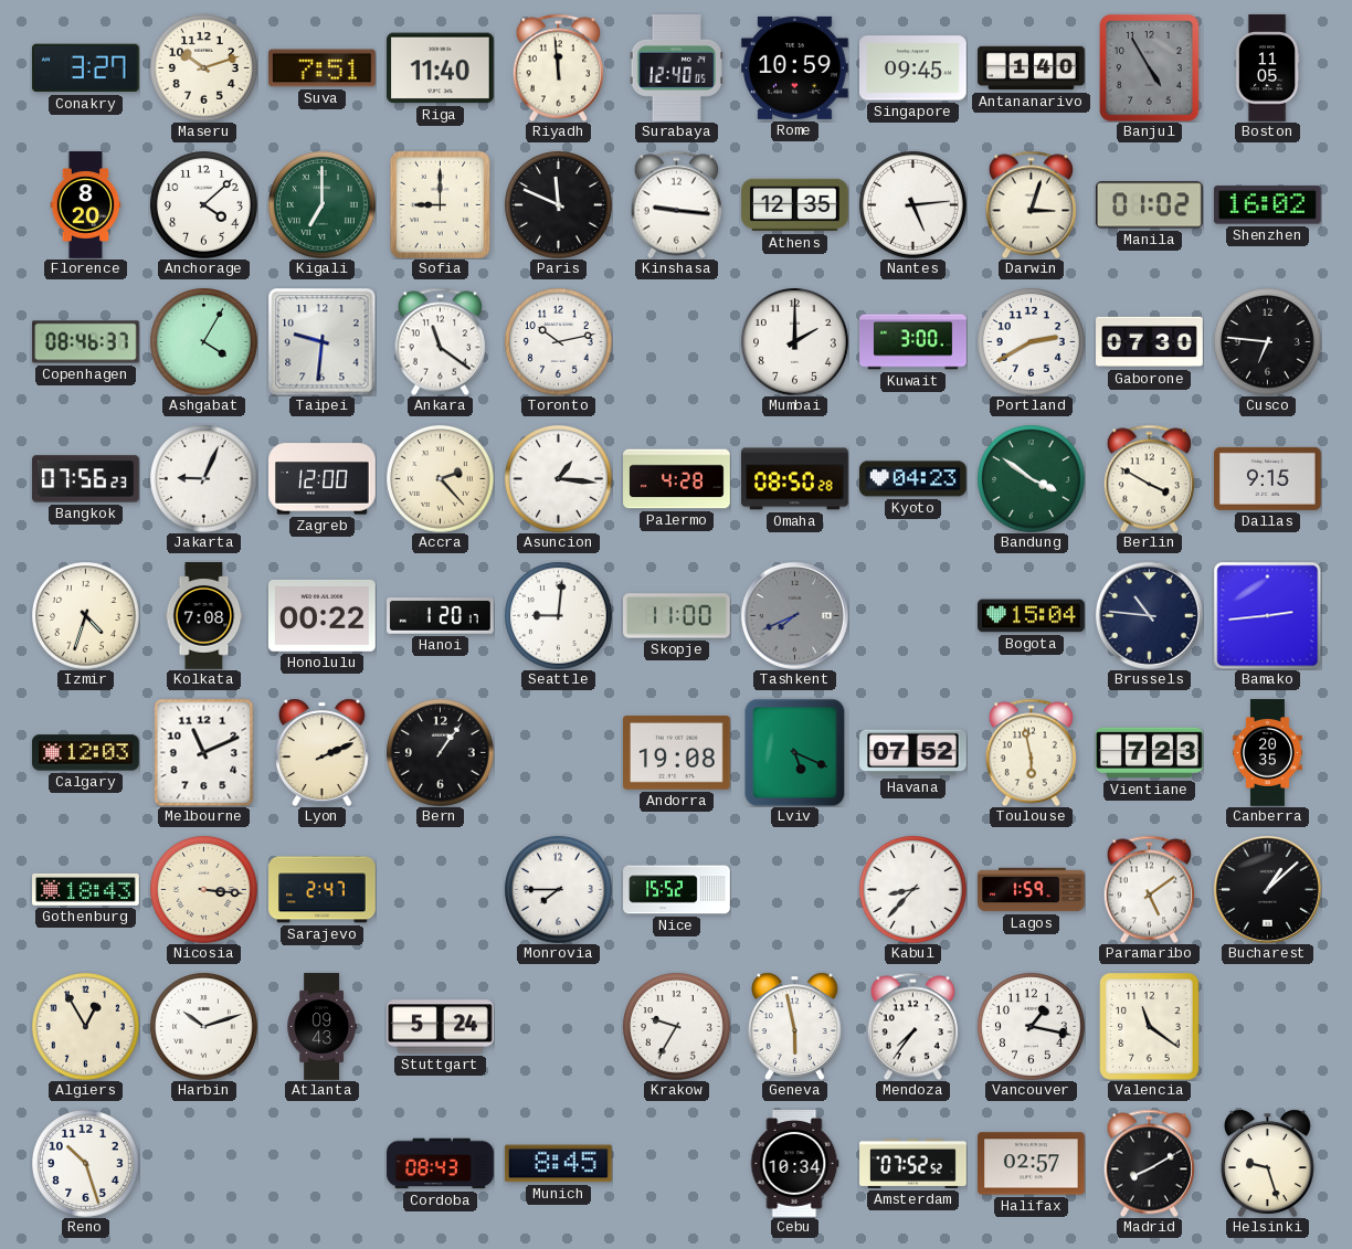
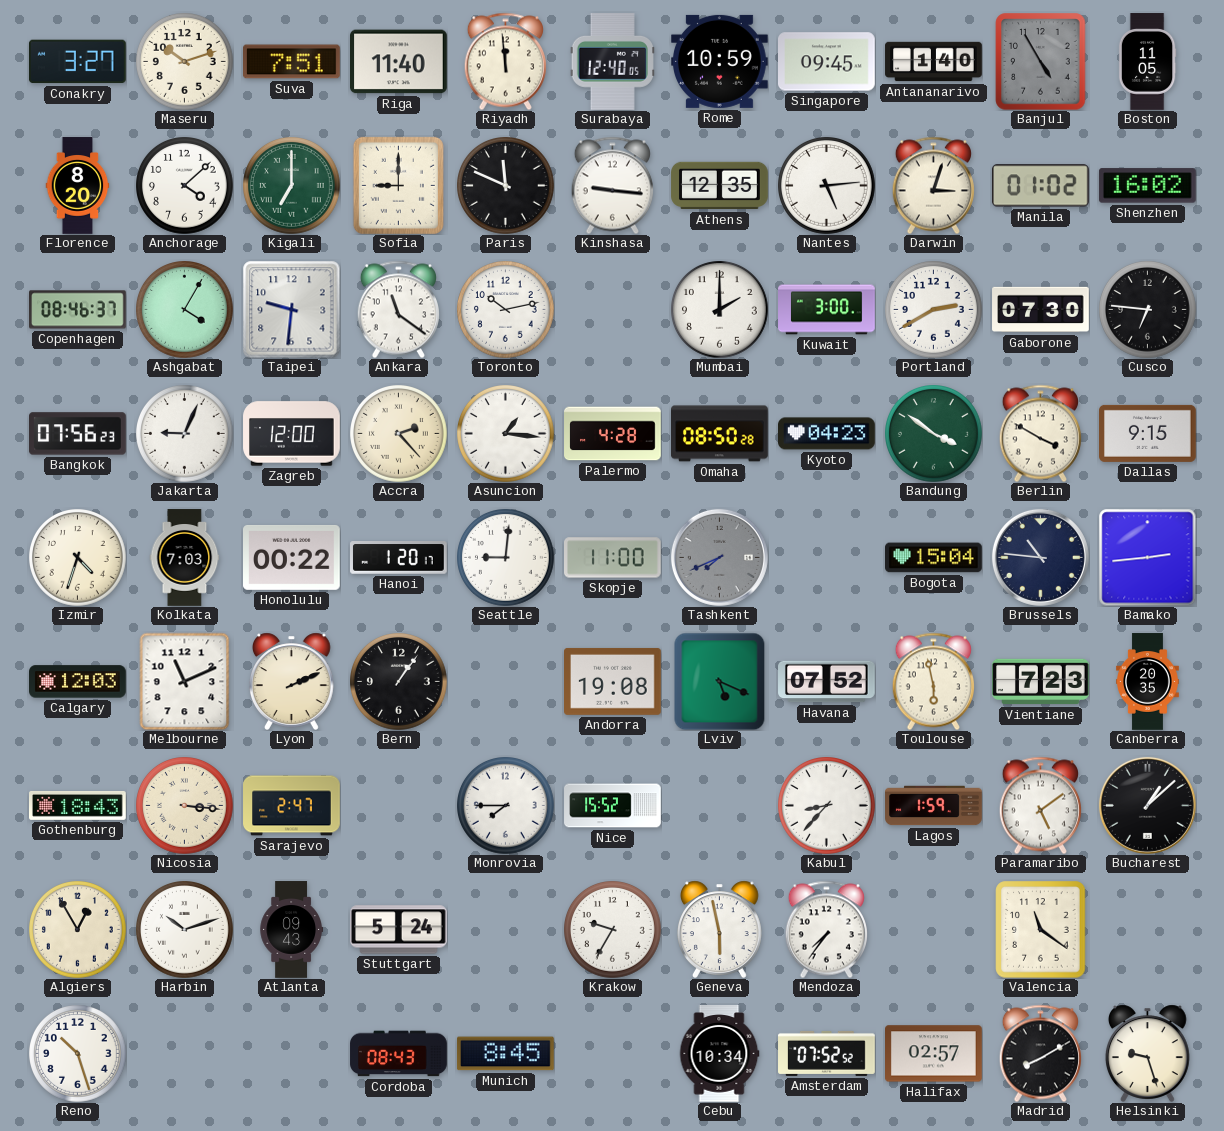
Kolkata: 7:08 -> 7:03
Vancouver: 1:17 -> none
